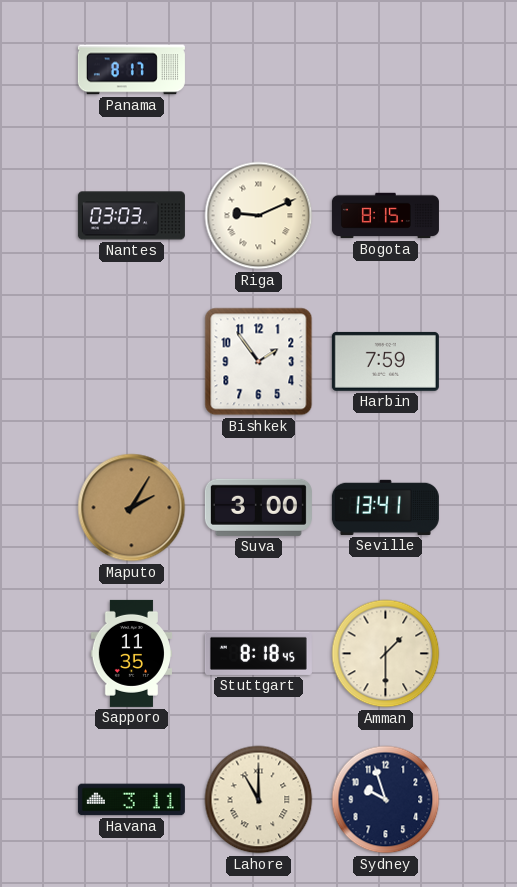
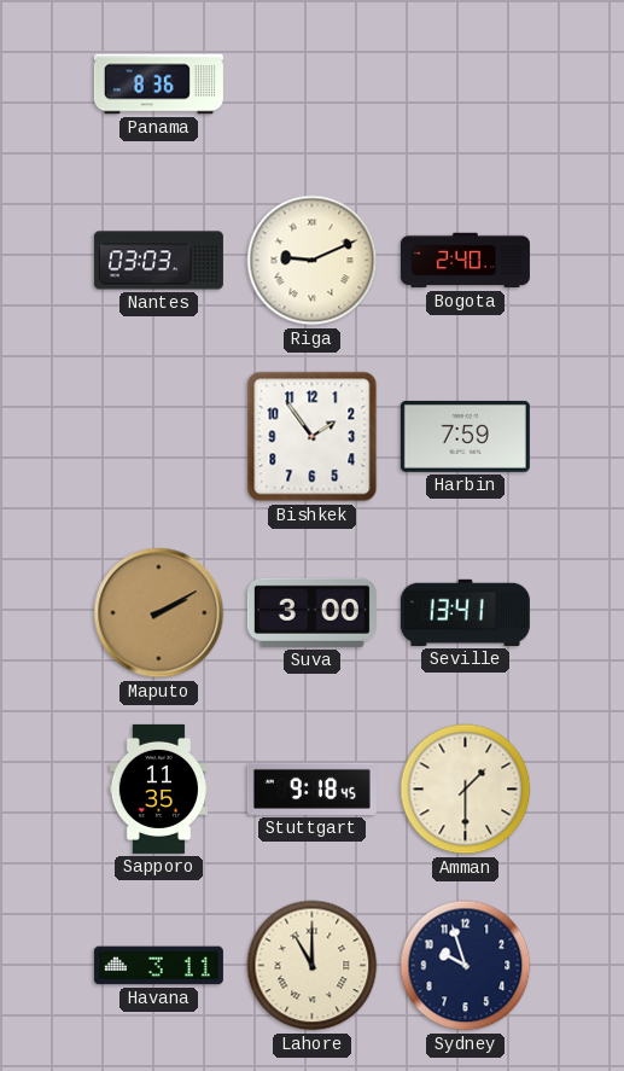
Panama: 8:17 -> 8:36
Bogota: 8:15 -> 2:40
Maputo: 2:05 -> 2:10
Stuttgart: 8:18 -> 9:18
